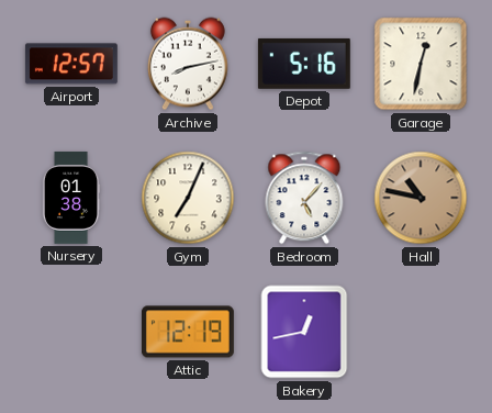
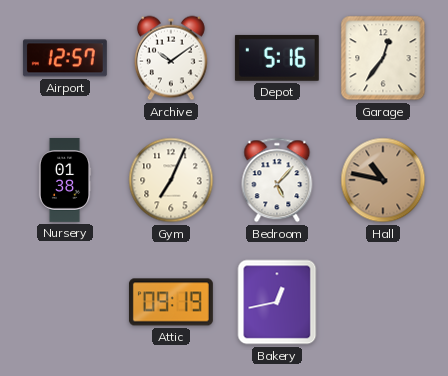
Archive: 8:13 -> 10:09
Garage: 12:32 -> 12:36
Attic: 12:19 -> 09:19
